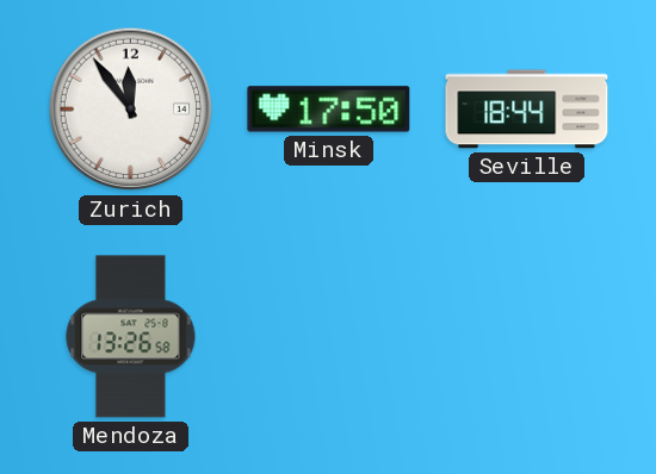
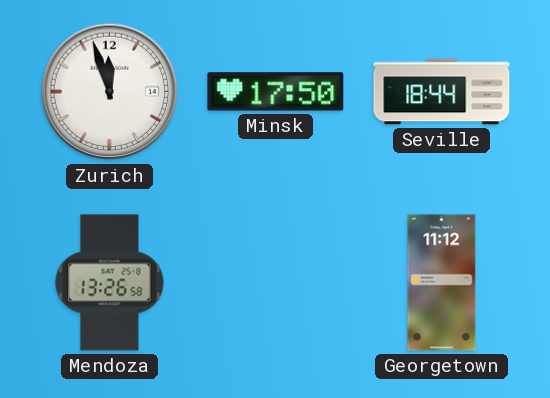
Zurich: 11:54 -> 11:57
Georgetown: none -> 11:12
